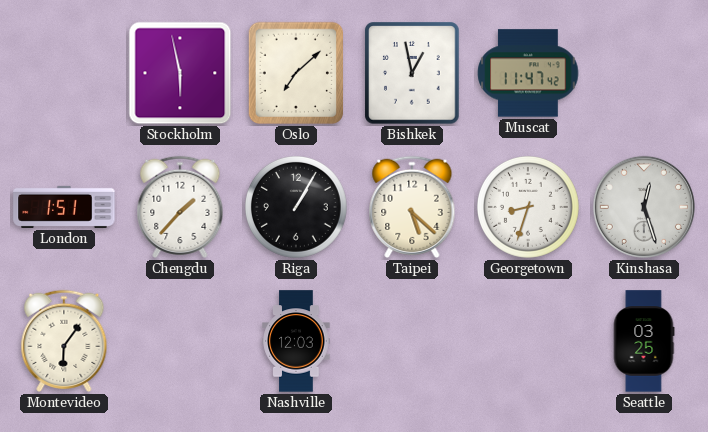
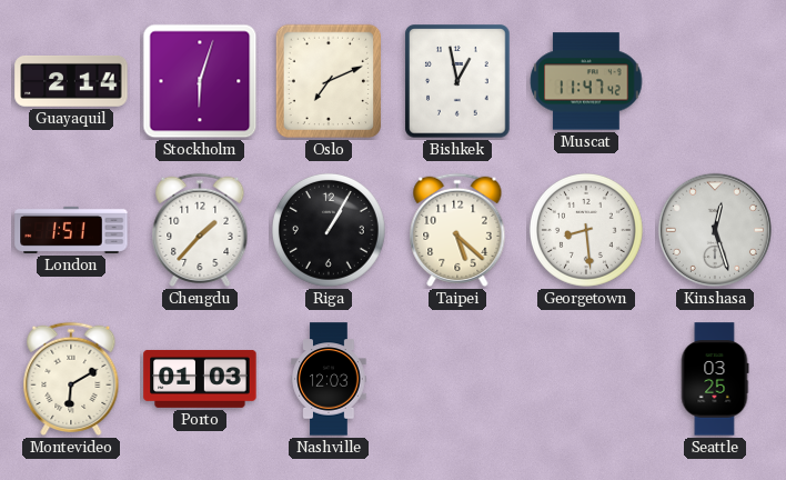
Guayaquil: none -> 2:14
Stockholm: 5:58 -> 6:03
Oslo: 7:08 -> 7:11
Georgetown: 8:33 -> 8:29
Montevideo: 6:06 -> 6:10
Porto: none -> 01:03
